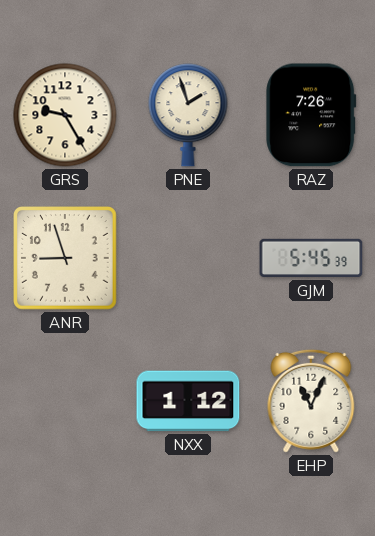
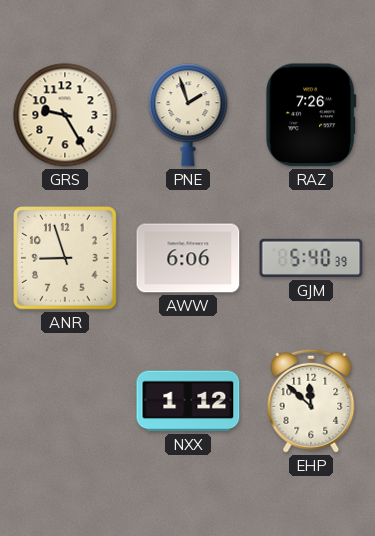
AWW: none -> 6:06
GJM: 5:45 -> 5:40
EHP: 11:04 -> 11:52
